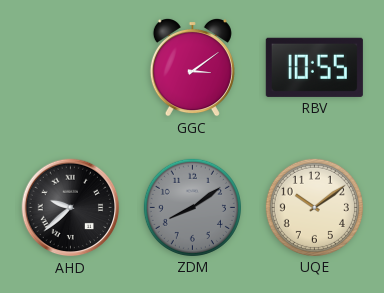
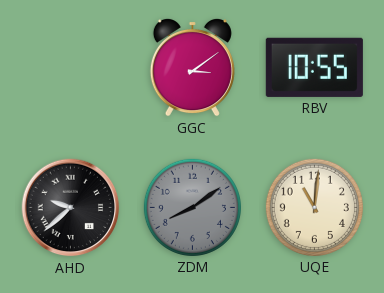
UQE: 10:09 -> 11:01
